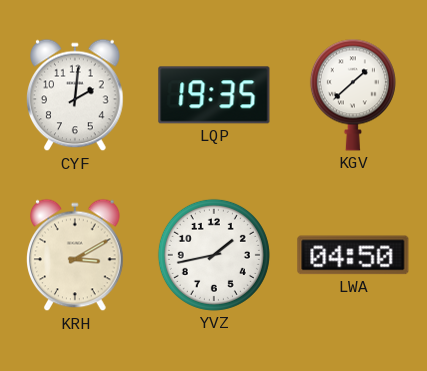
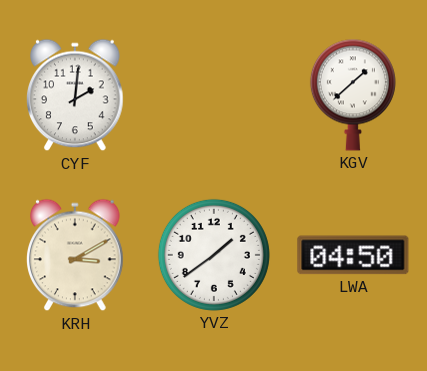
LQP: 19:35 -> none
YVZ: 1:43 -> 1:39
